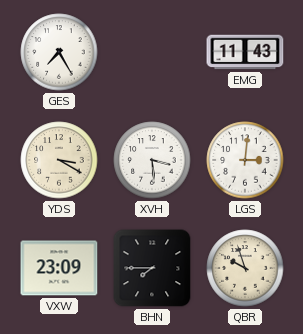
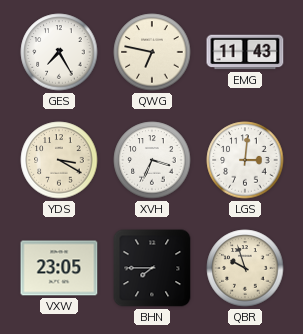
QWG: none -> 6:47
XVH: 3:29 -> 3:34
VXW: 23:09 -> 23:05
